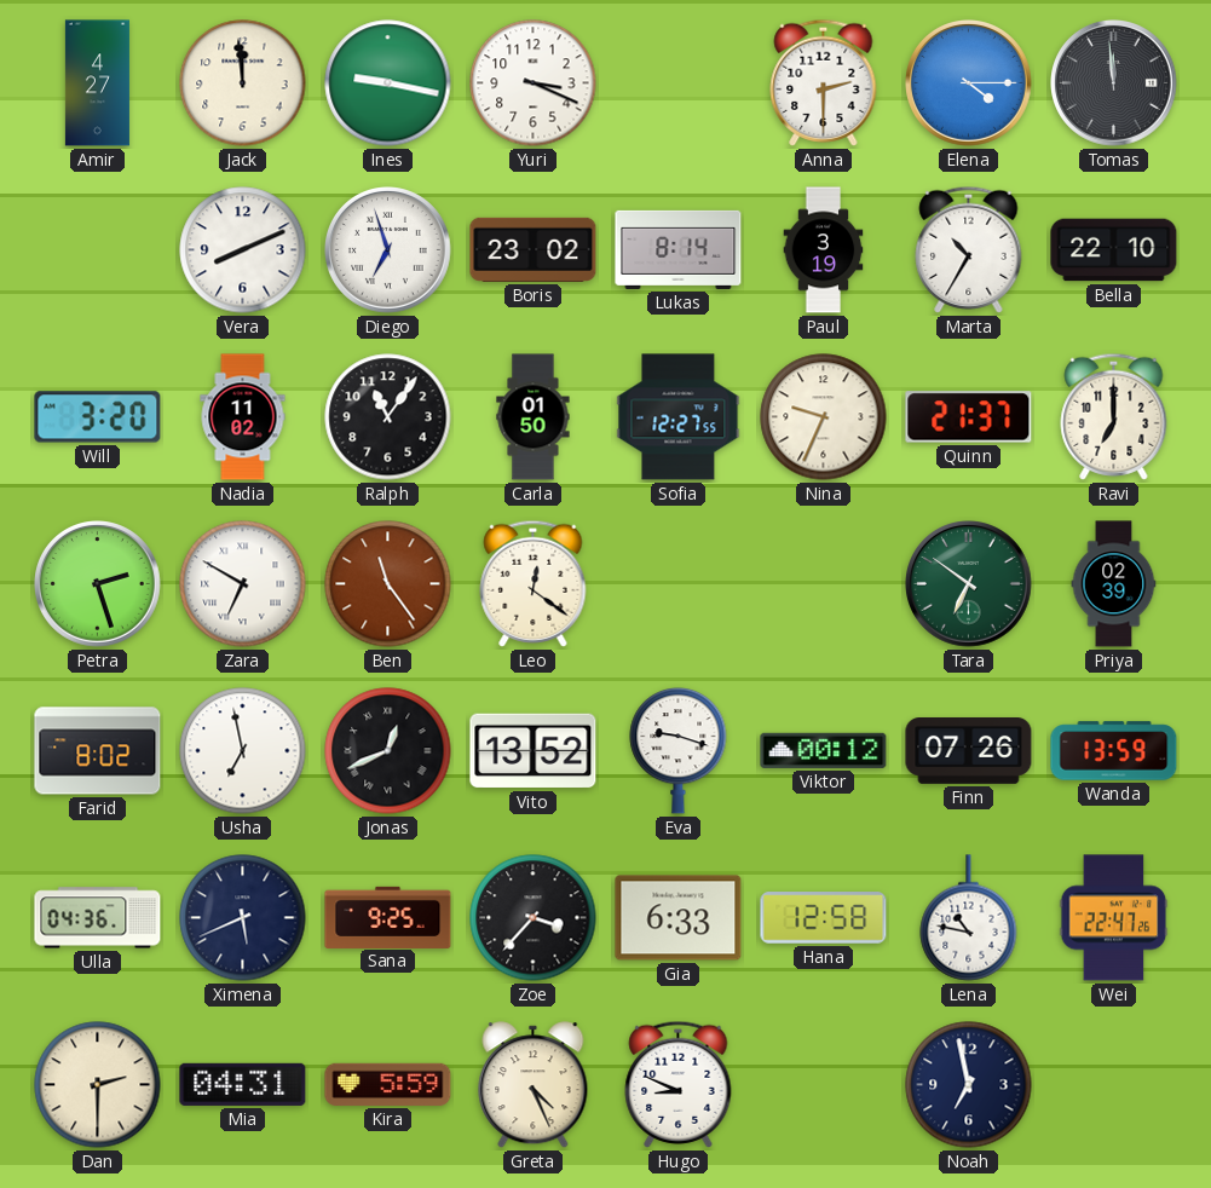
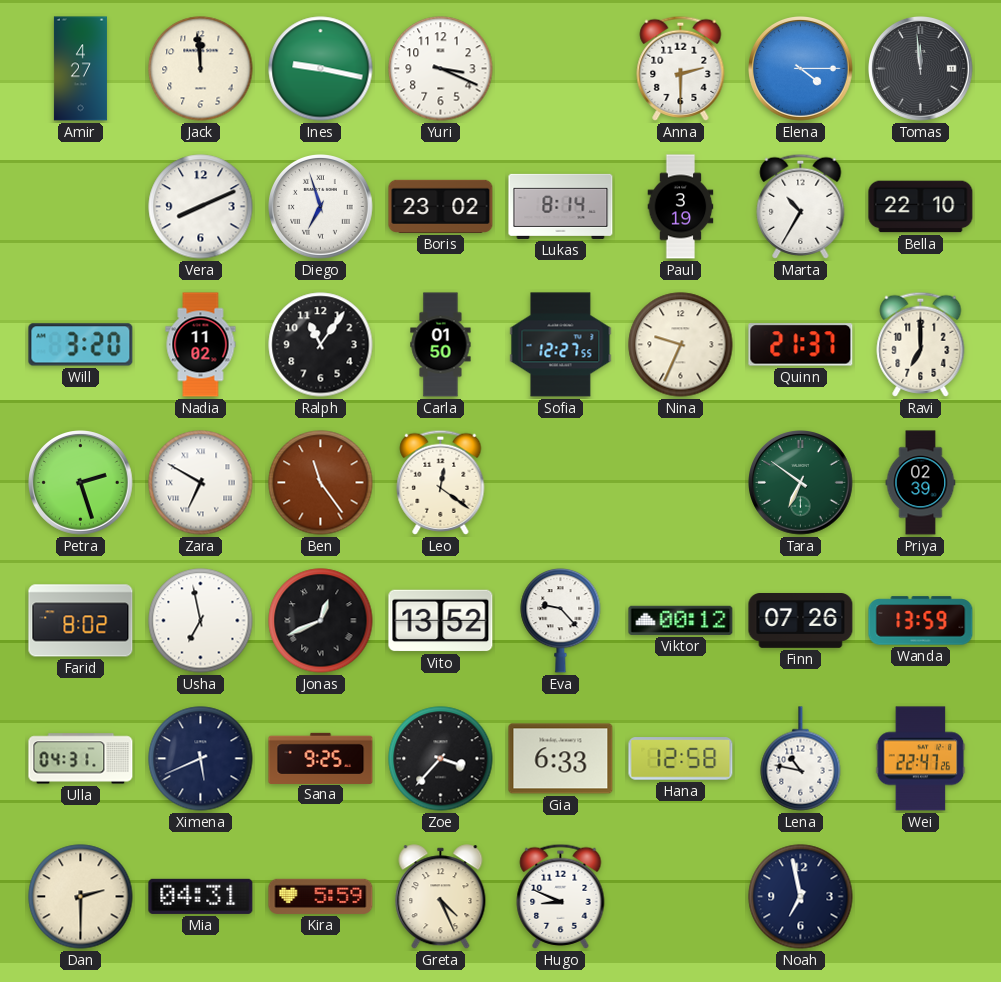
Eva: 9:18 -> 9:23
Ulla: 04:36 -> 04:31
